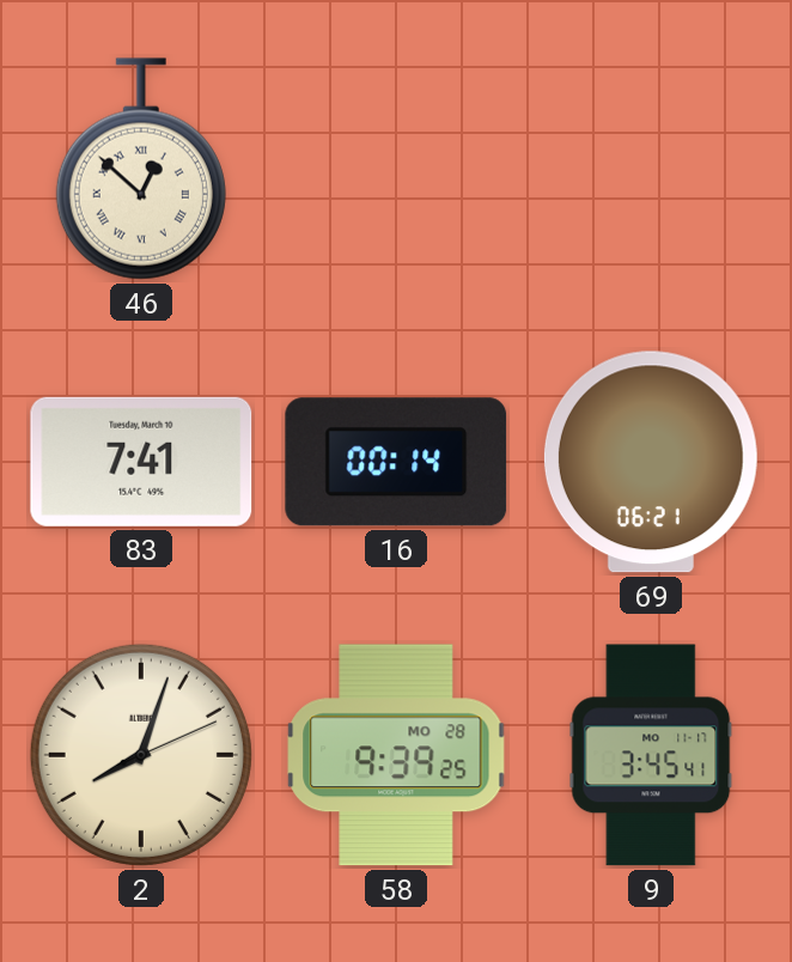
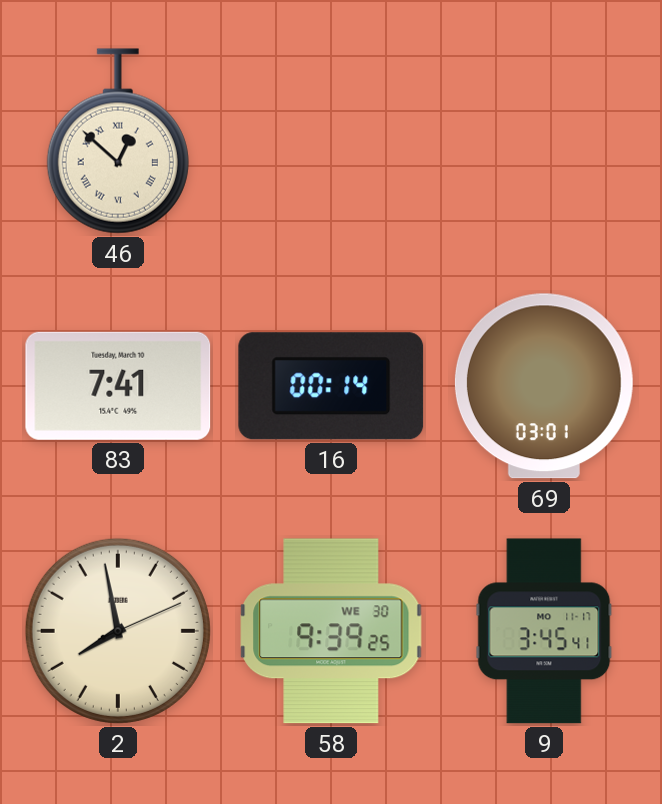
69: 06:21 -> 03:01
2: 8:03 -> 7:58
58 date: MO 28 -> WE 30
